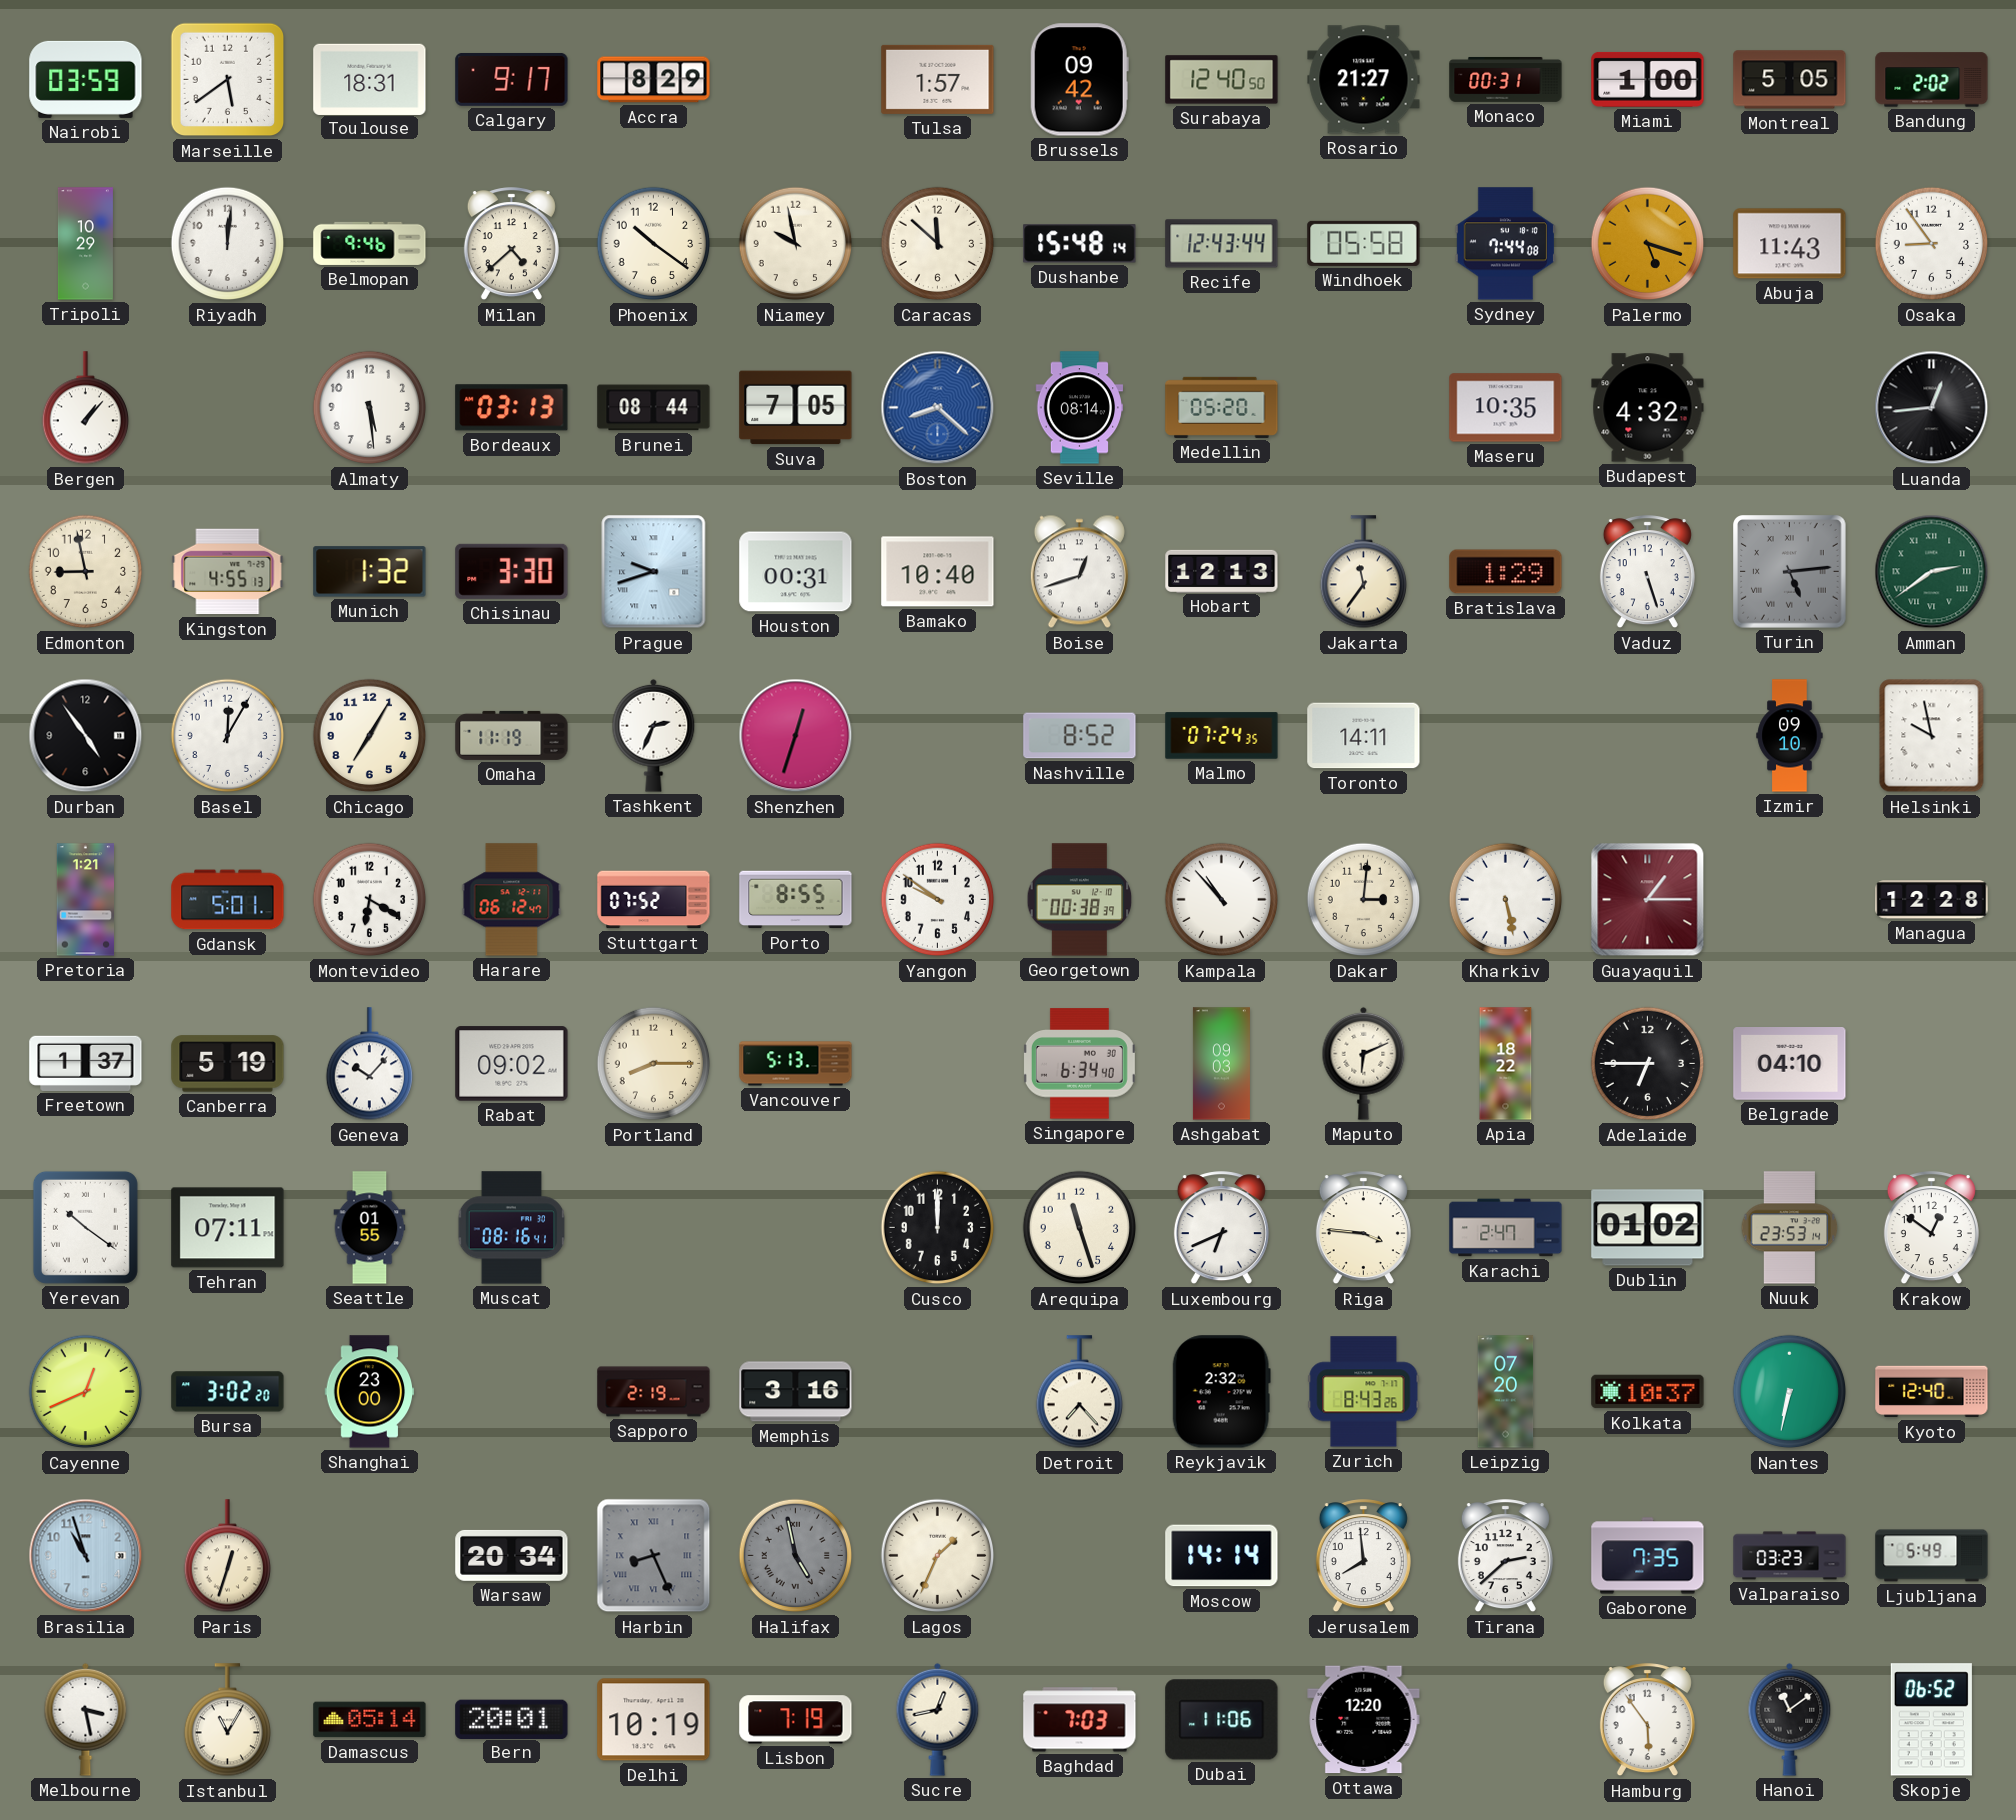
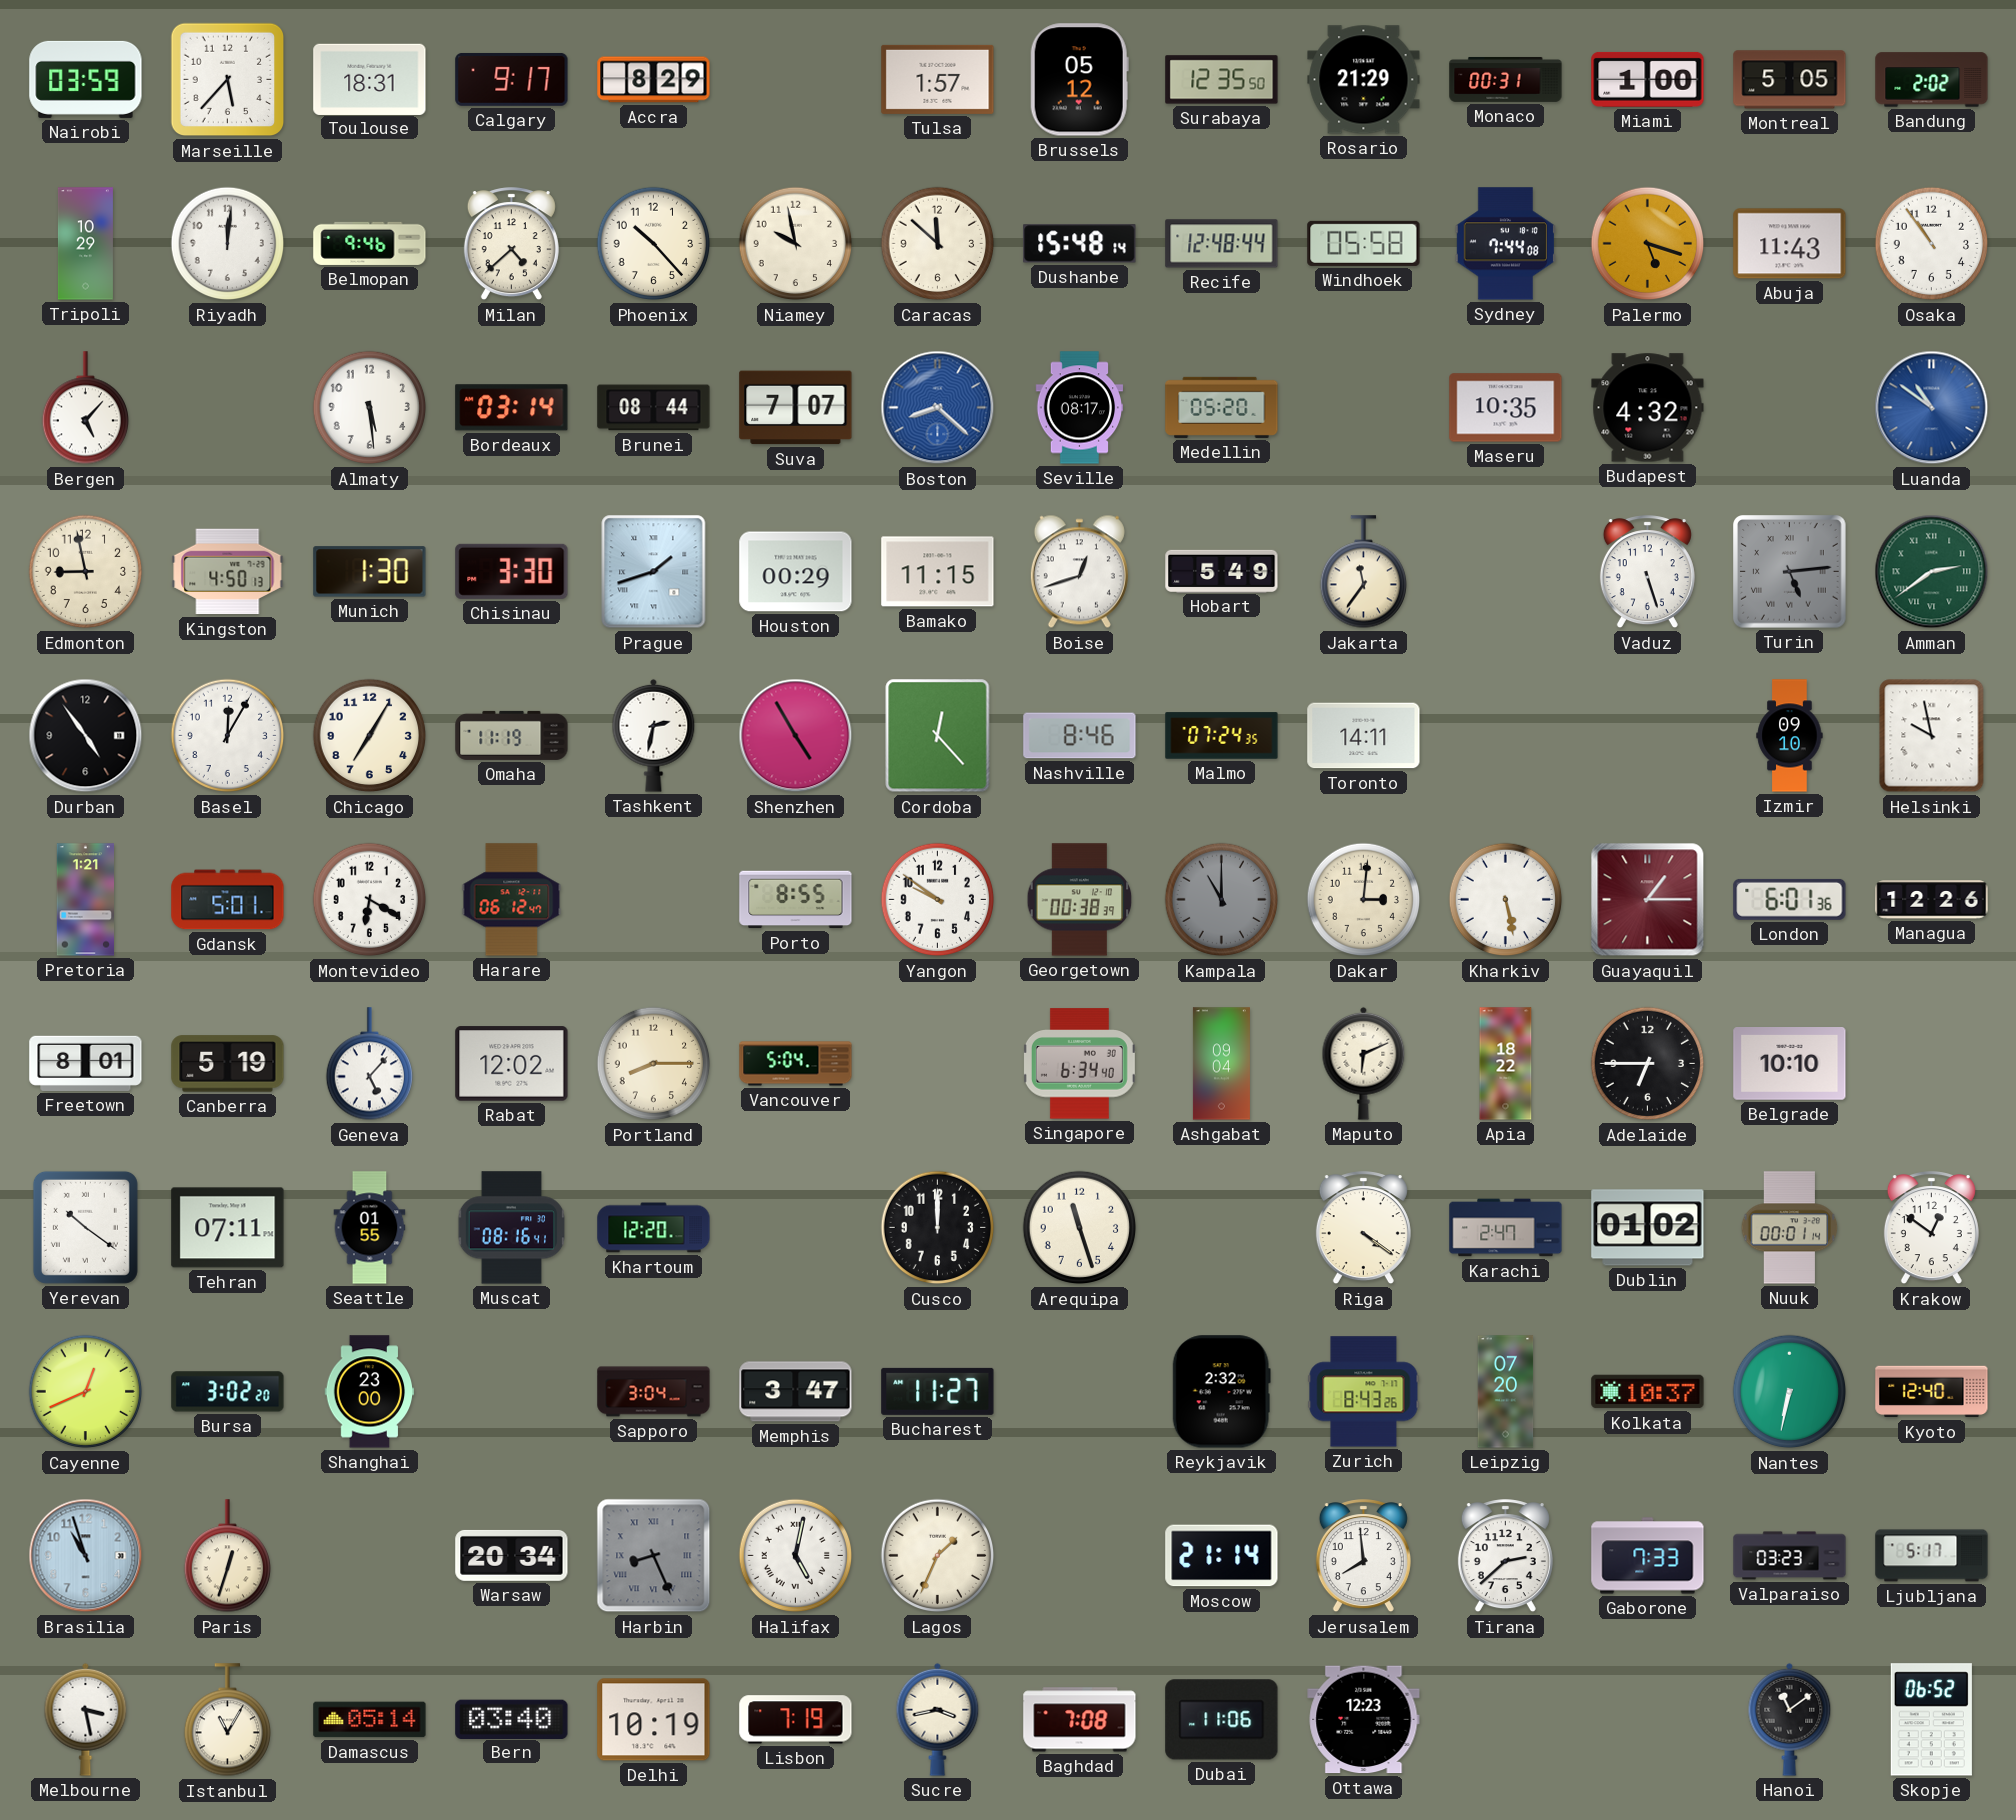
Marseille: 5:39 -> 5:37
Brussels: 09:42 -> 05:12
Surabaya: 12:40 -> 12:35
Rosario: 21:27 -> 21:29
Phoenix: 10:21 -> 10:23
Recife: 12:43 -> 12:48
Osaka: 8:54 -> 10:54
Bergen: 1:07 -> 5:07
Bordeaux: 03:13 -> 03:14
Suva: 7:05 -> 7:07
Seville: 08:14 -> 08:17
Luanda: 12:44 -> 10:51
Luanda dial: black -> blue
Kingston: 4:55 -> 4:50
Munich: 1:32 -> 1:30
Prague: 9:42 -> 1:42
Houston: 00:31 -> 00:29
Bamako: 10:40 -> 11:15
Hobart: 12:13 -> 5:49
Bratislava: 1:29 -> none
Tashkent: 2:34 -> 2:32
Shenzhen: 12:33 -> 4:55
Cordoba: none -> 12:23
Nashville: 8:52 -> 8:46
Stuttgart: 07:52 -> none
Kampala: 10:53 -> 11:00
Kampala dial: white -> grey
London: none -> 6:01
Managua: 12:28 -> 12:26
Freetown: 1:37 -> 8:01
Geneva: 10:07 -> 5:07
Rabat: 09:02 -> 12:02
Vancouver: 5:13 -> 5:04
Ashgabat: 09:03 -> 09:04
Belgrade: 04:10 -> 10:10
Khartoum: none -> 12:20
Luxembourg: 6:41 -> none
Riga: 3:46 -> 4:21
Nuuk: 23:53 -> 00:01
Sapporo: 2:19 -> 3:04
Memphis: 3:16 -> 3:47
Bucharest: none -> 11:27
Detroit: 7:23 -> none
Halifax: 4:58 -> 5:02
Halifax dial: grey -> white
Moscow: 14:14 -> 21:14
Gaborone: 7:35 -> 7:33
Ljubljana: 5:49 -> 5:17
Bern: 20:01 -> 03:40
Sucre: 12:43 -> 3:43
Baghdad: 7:03 -> 7:08
Ottawa: 12:20 -> 12:23
Hamburg: 5:54 -> none
